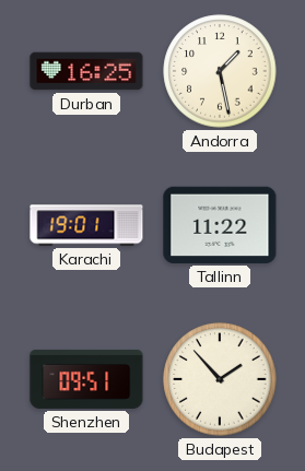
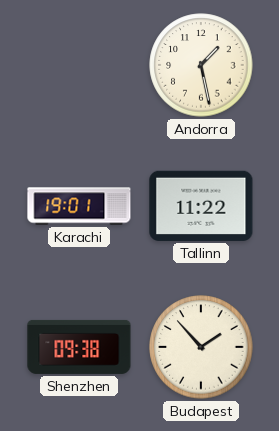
Durban: 16:25 -> none
Shenzhen: 09:51 -> 09:38
